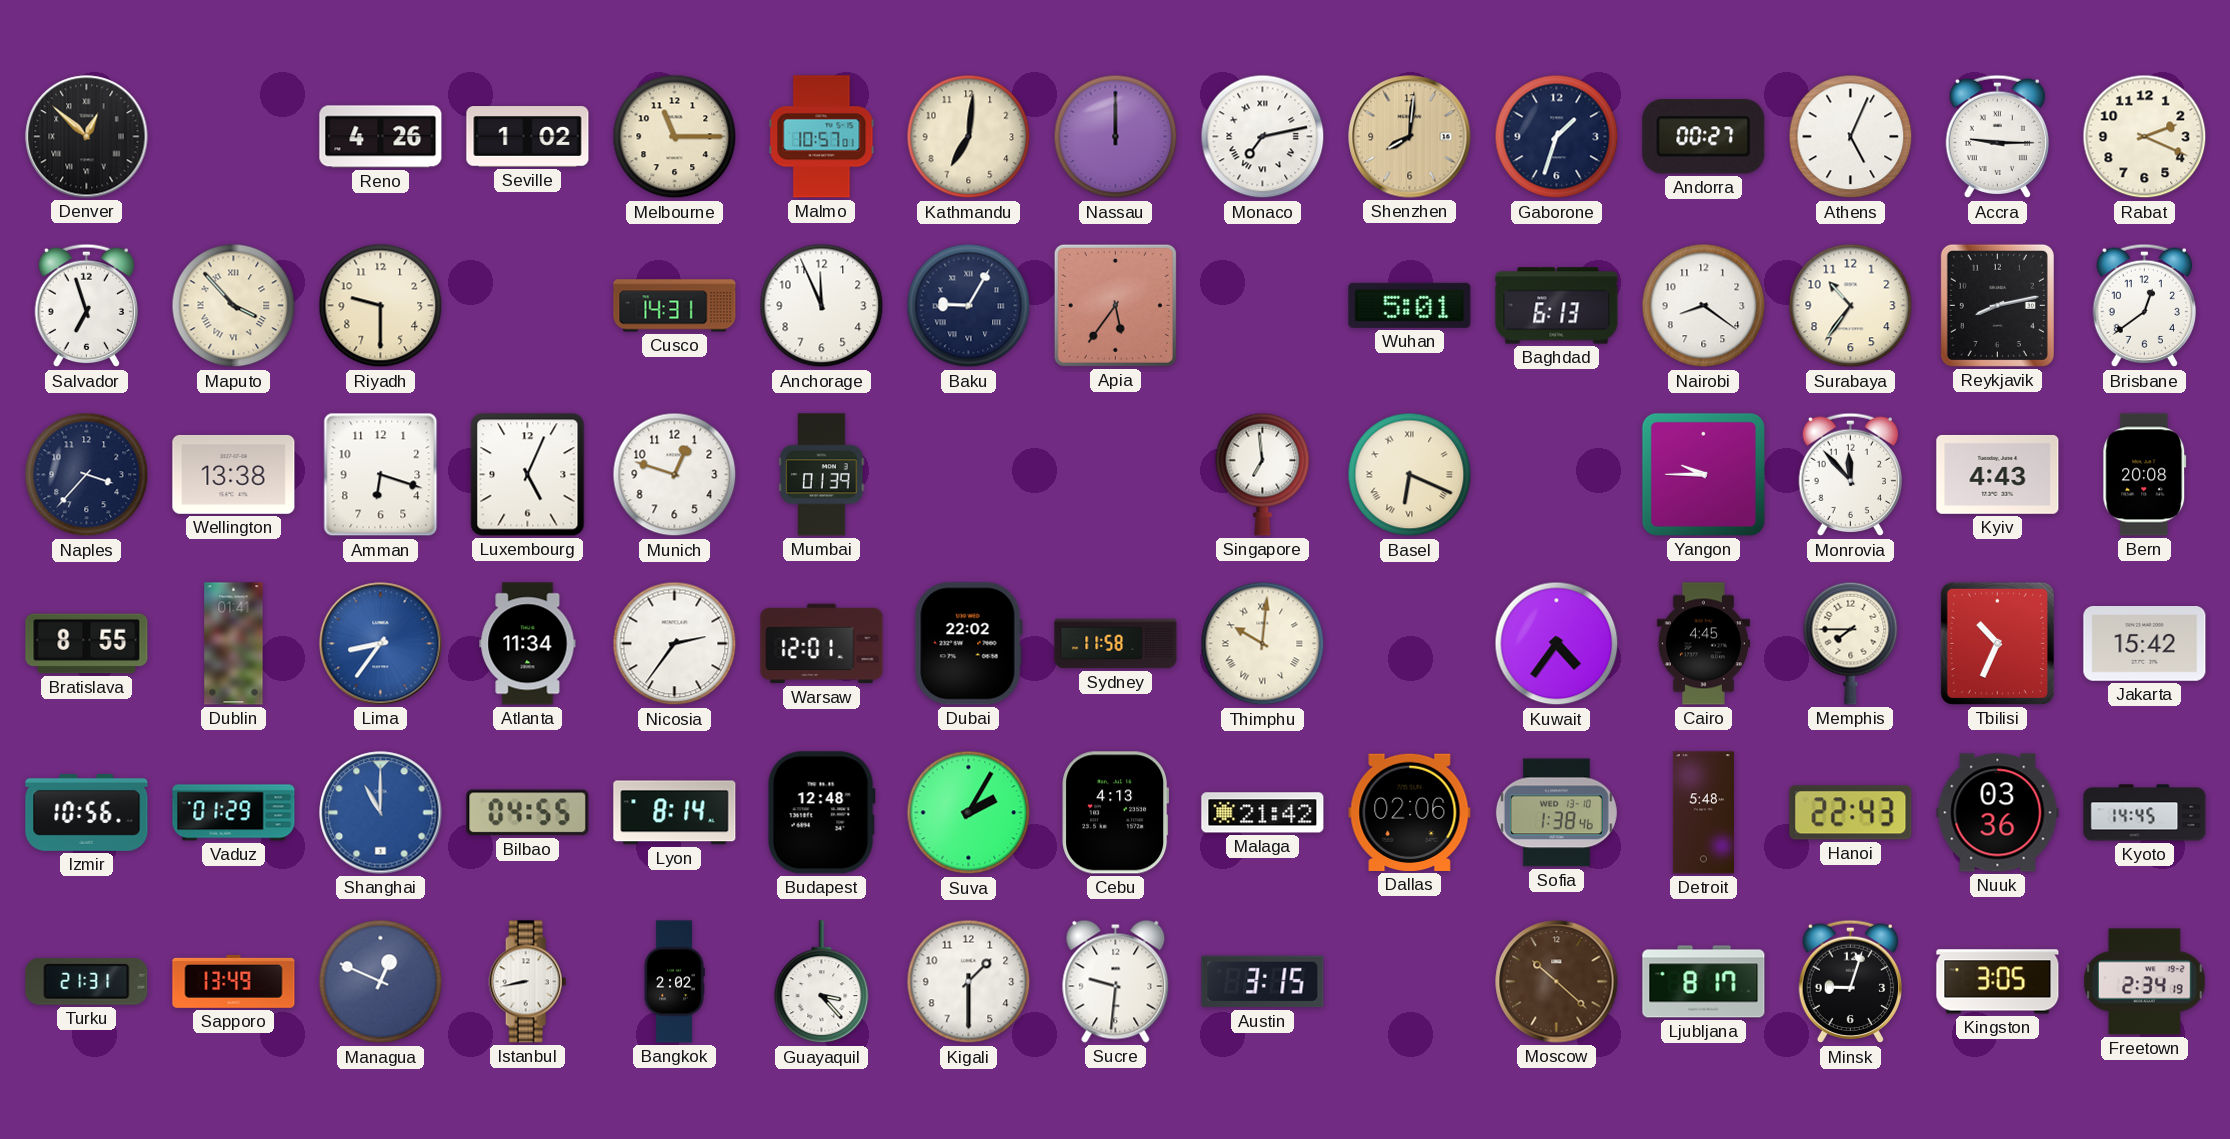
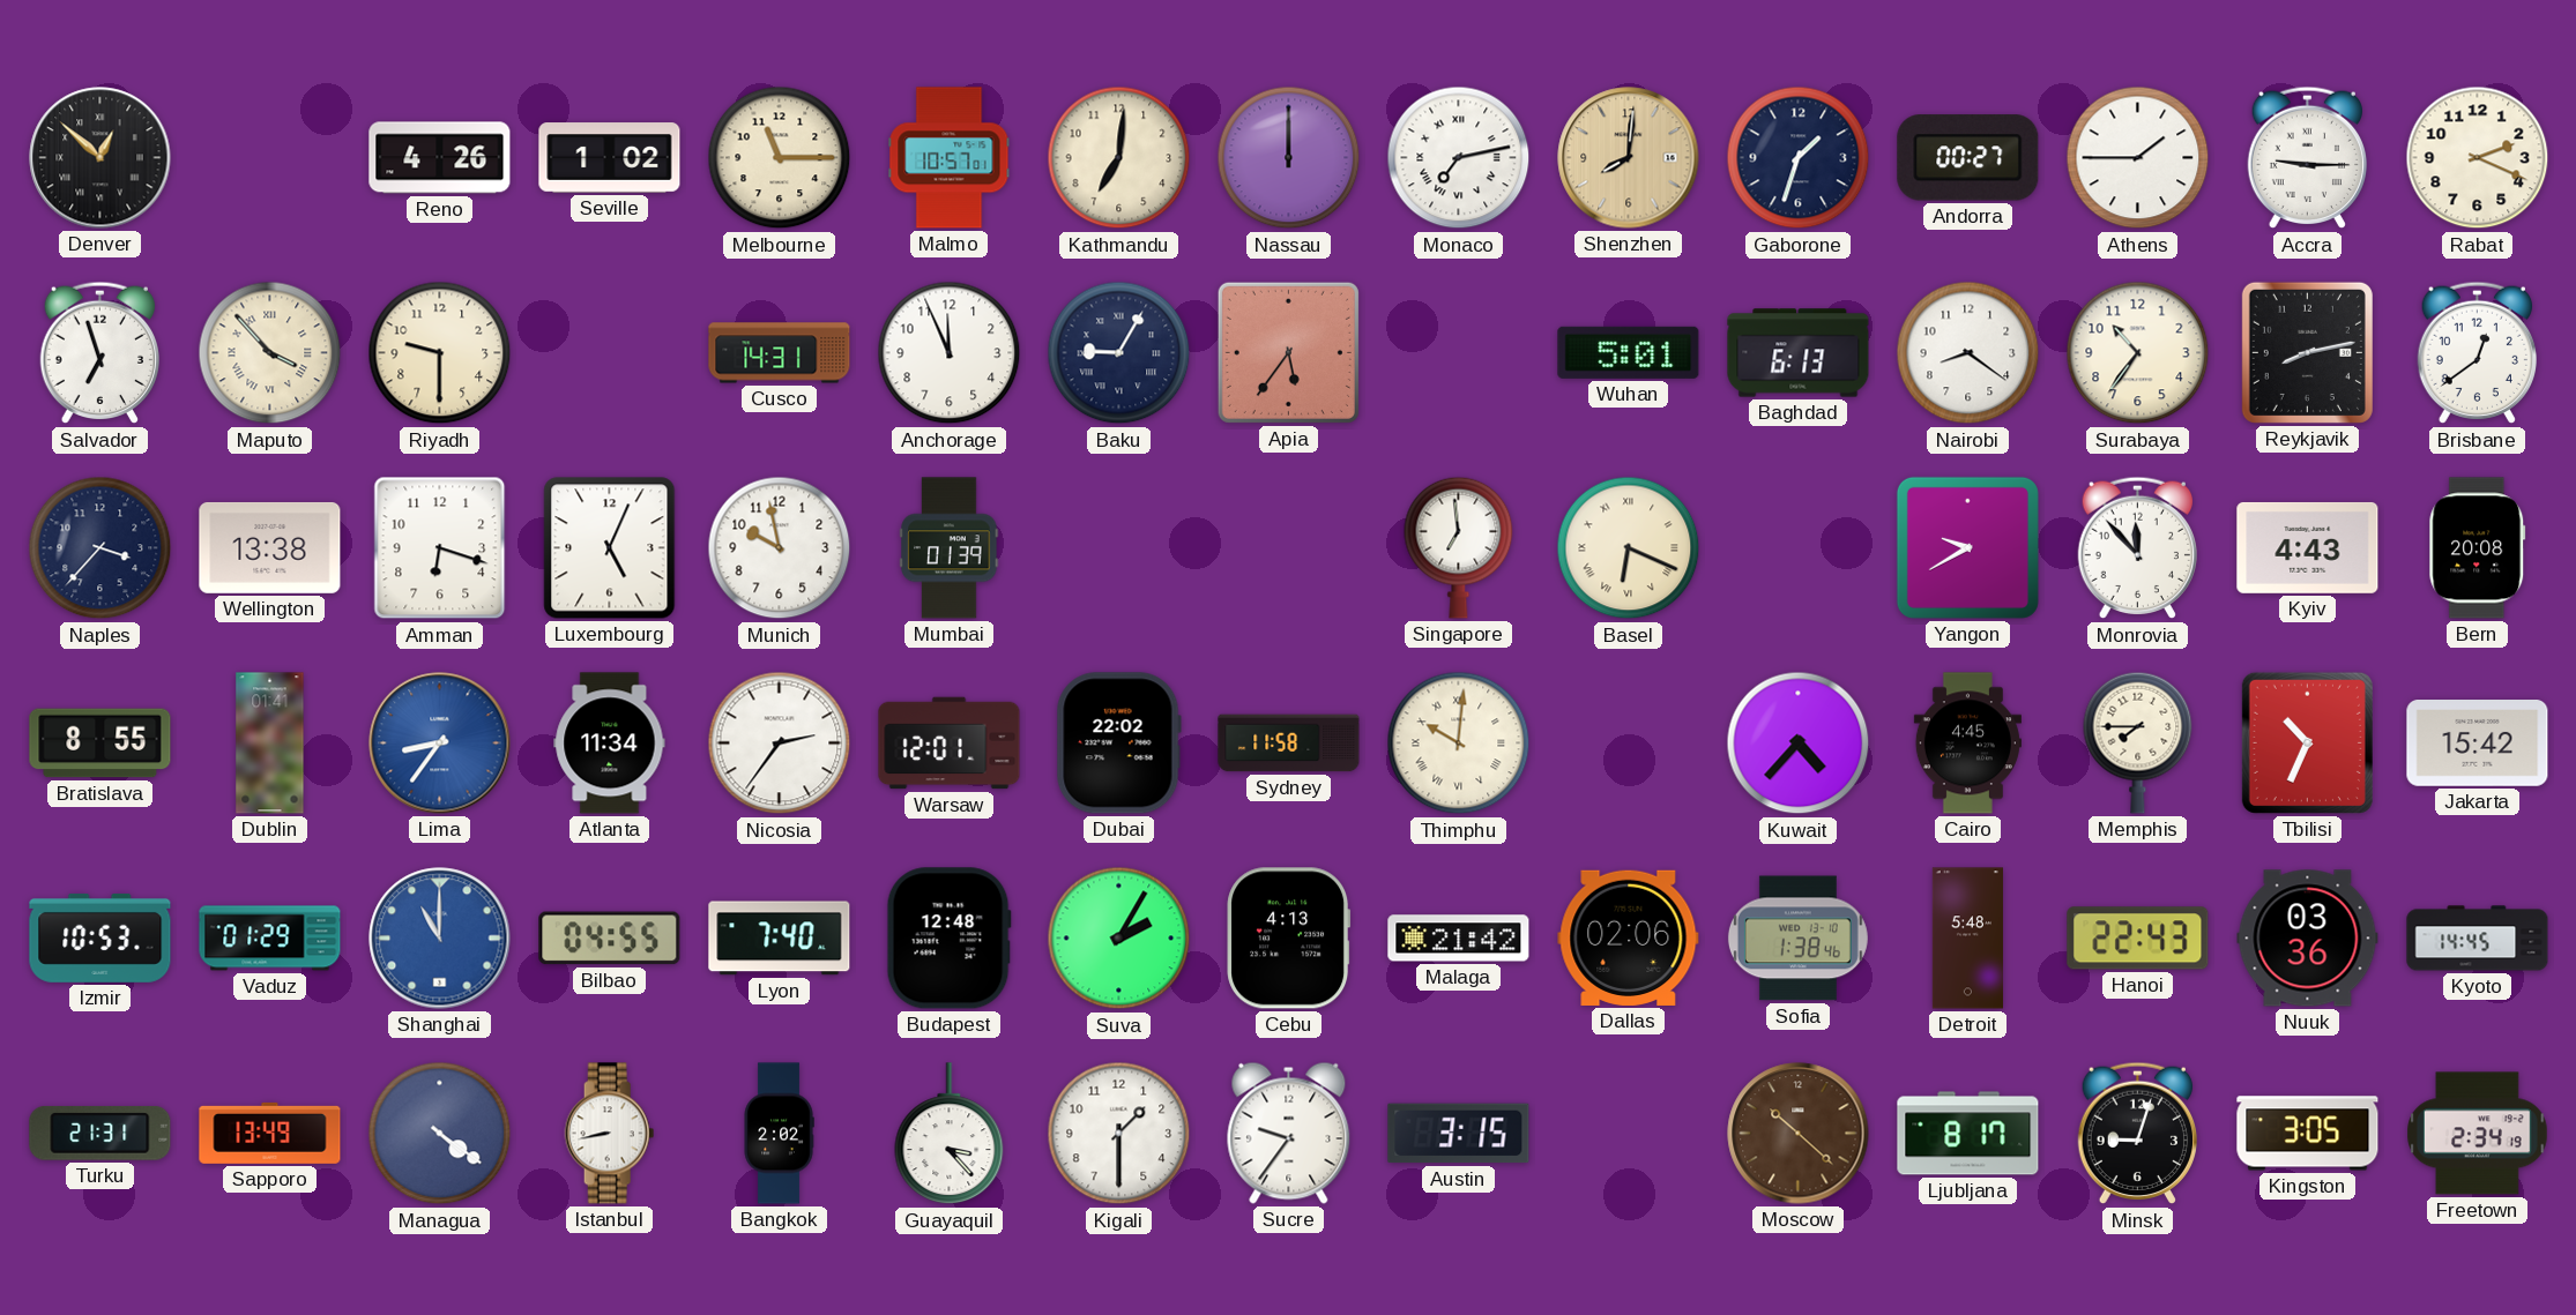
Athens: 5:04 -> 1:45
Munich: 12:48 -> 9:58
Yangon: 9:45 -> 9:40
Kuwait: 4:36 -> 4:37
Izmir: 10:56 -> 10:53
Lyon: 8:14 -> 7:40
Managua: 12:49 -> 4:21
Sucre: 9:31 -> 9:36
